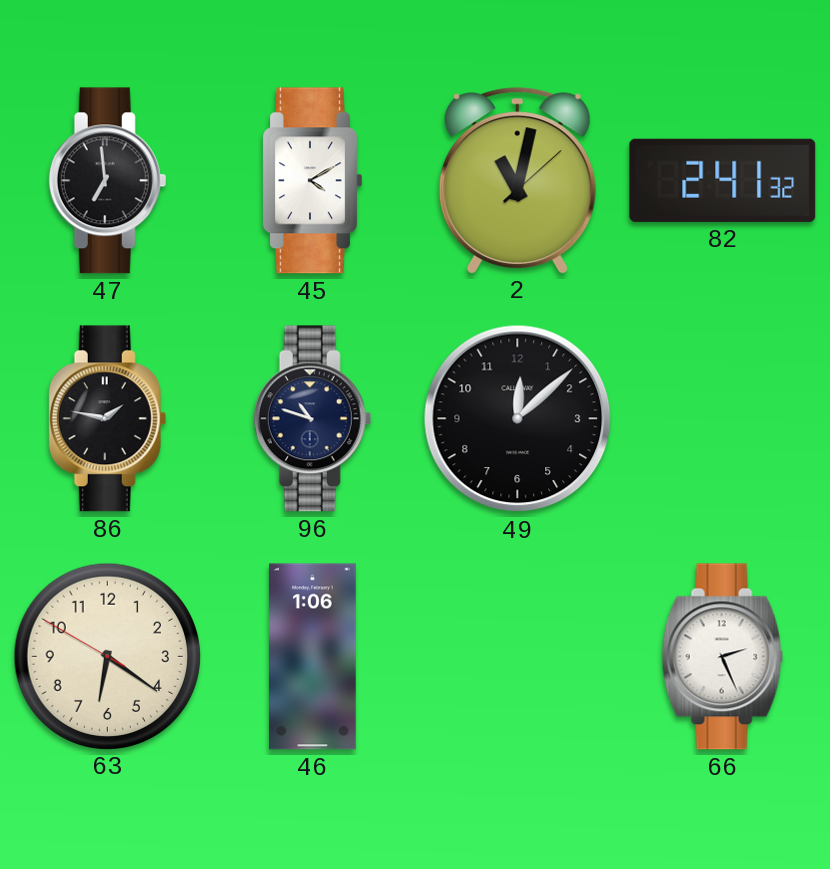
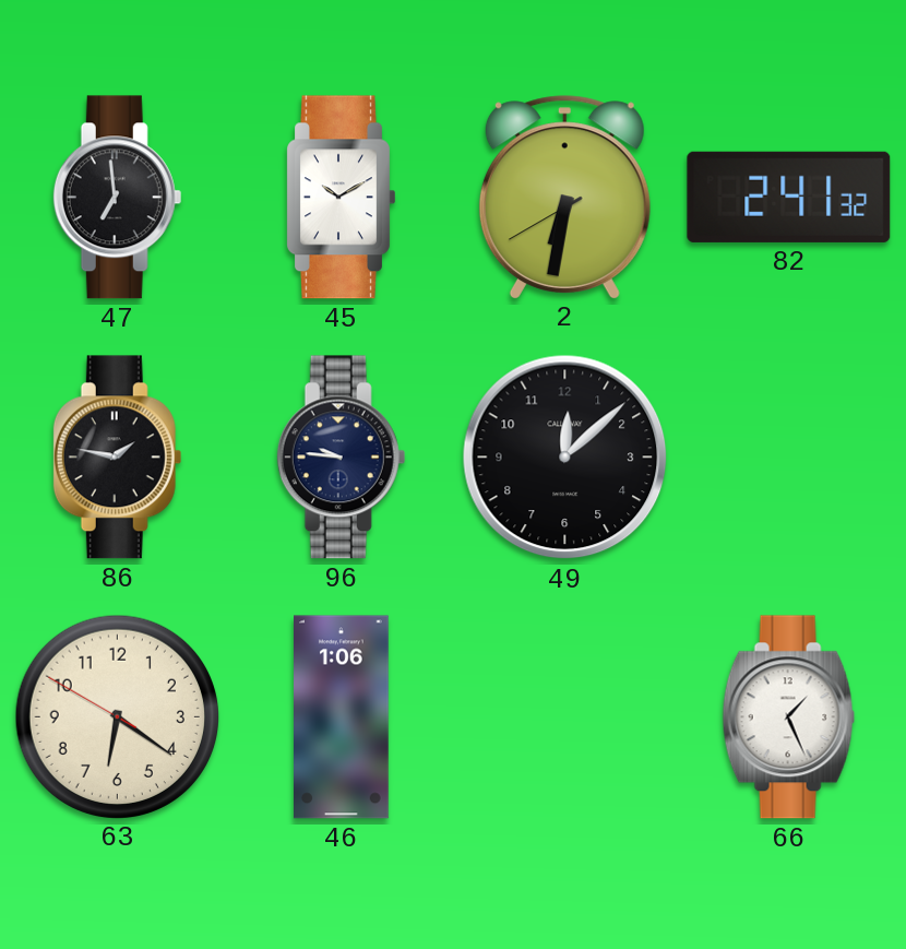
45: 4:10 -> 10:10
2: 11:02 -> 6:31
96: 10:48 -> 9:46
66: 2:26 -> 1:26
